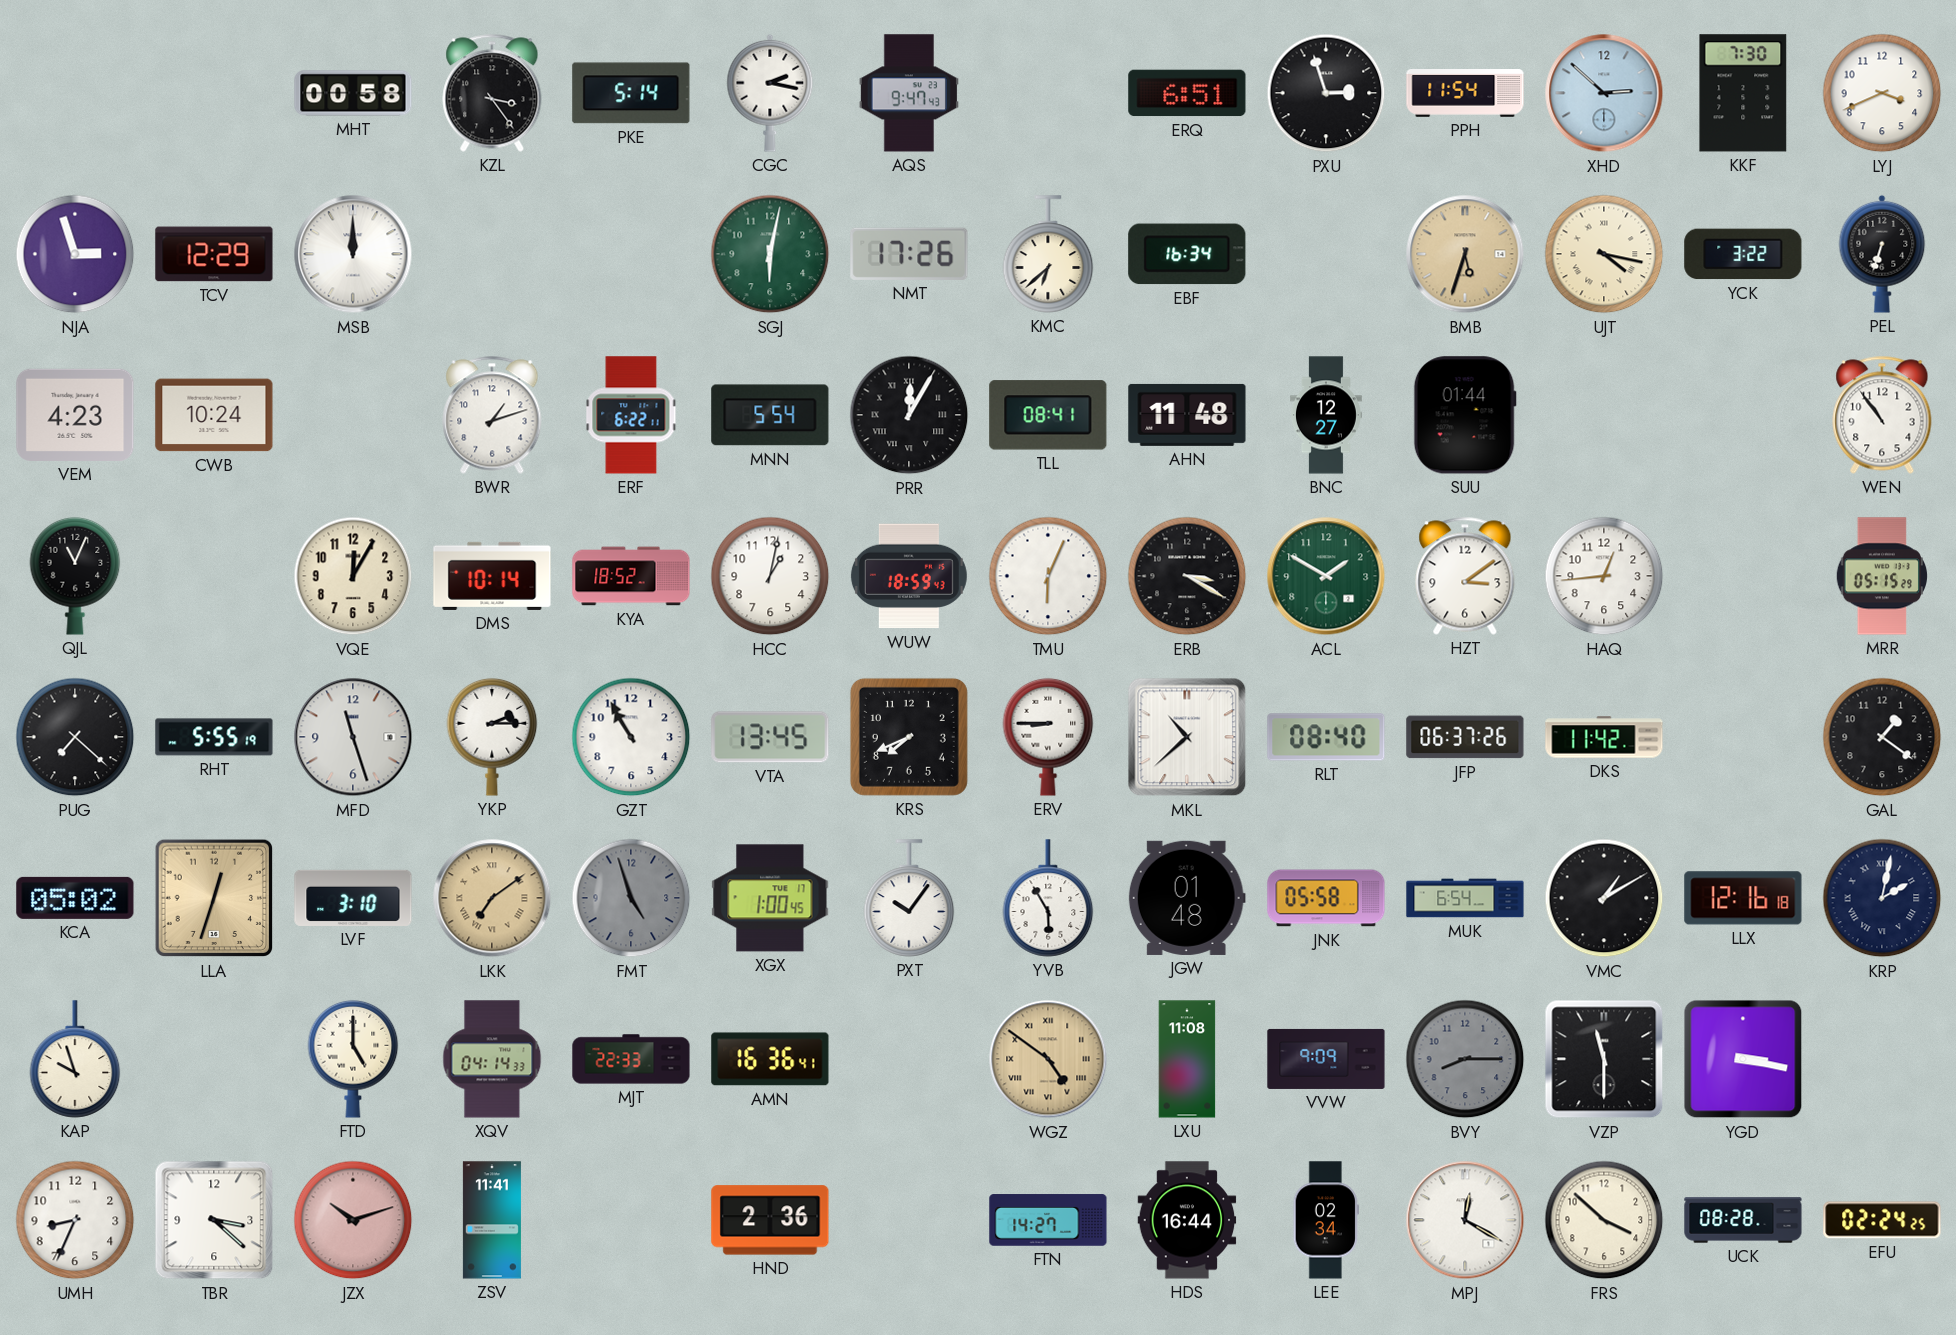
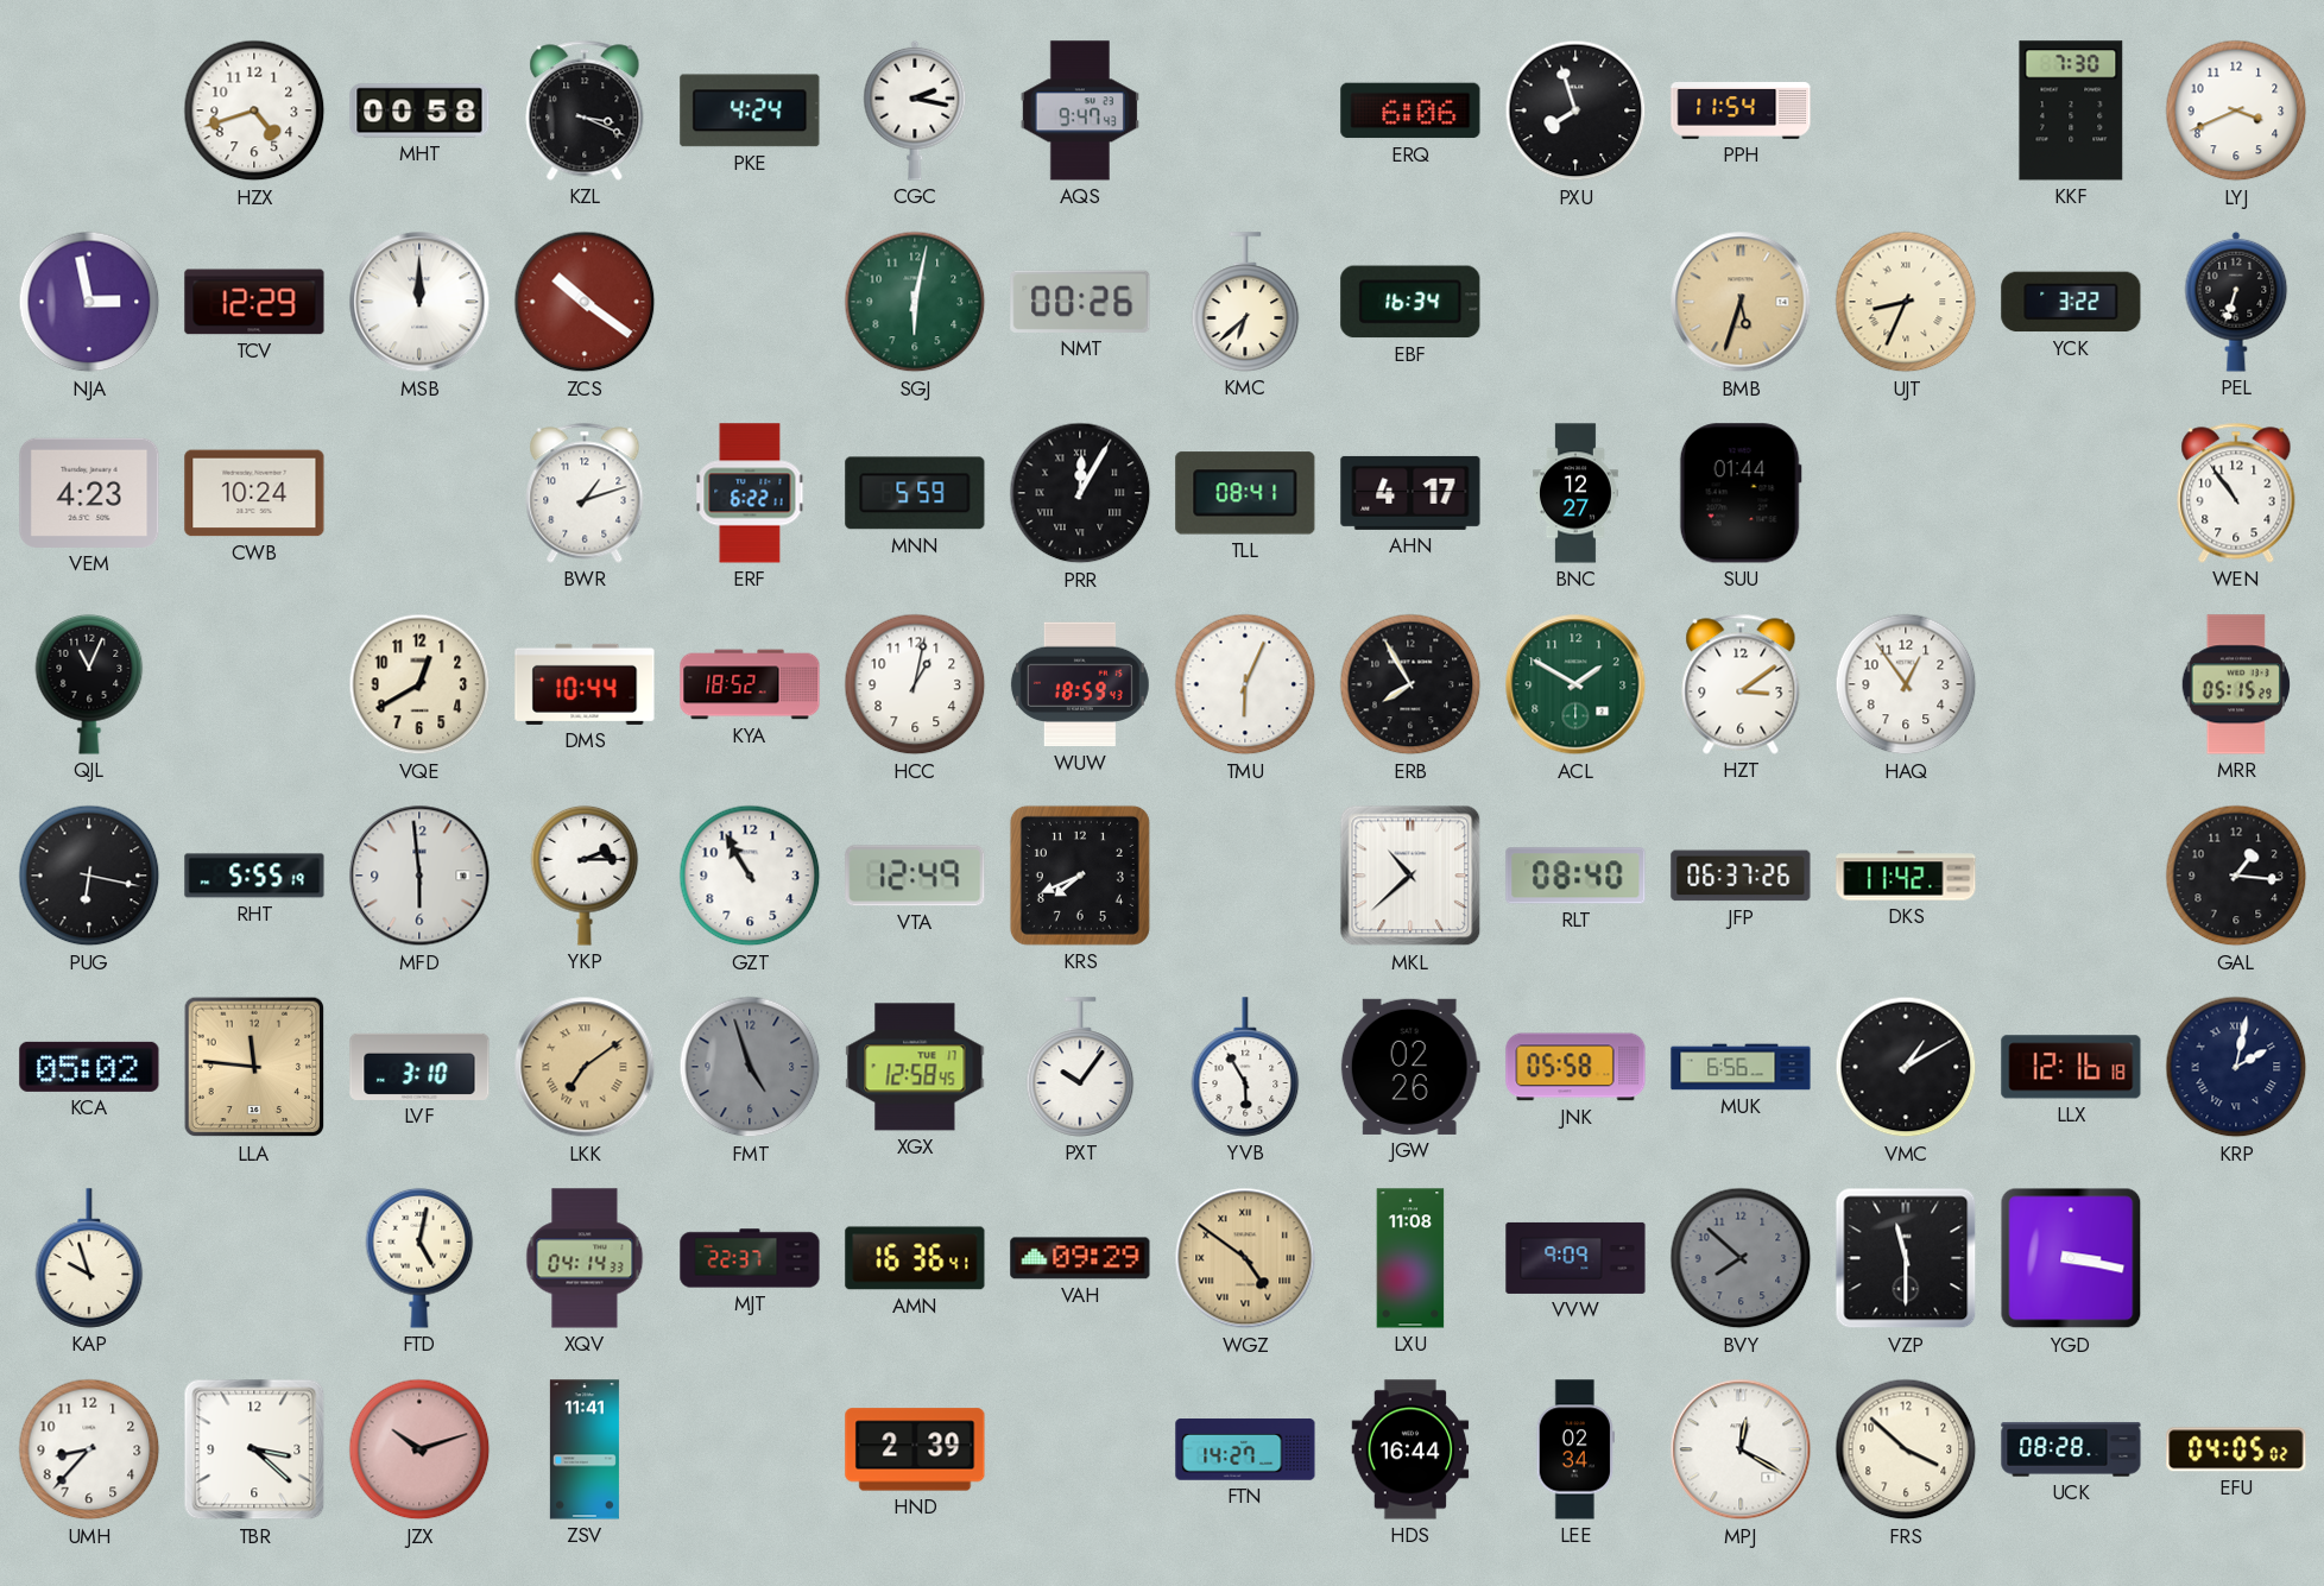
HZX: none -> 4:42
KZL: 3:24 -> 3:19
PKE: 5:14 -> 4:24
ERQ: 6:51 -> 6:06
PXU: 2:57 -> 7:57
XHD: 2:52 -> none
NJA: 2:57 -> 2:58
ZCS: none -> 10:21
NMT: 17:26 -> 00:26
UJT: 4:17 -> 8:34
MNN: 5:54 -> 5:59
AHN: 11:48 -> 4:17
VQE: 12:05 -> 12:40
DMS: 10:14 -> 10:44
ERB: 3:20 -> 7:55
HAQ: 12:44 -> 12:54
PUG: 7:22 -> 6:17
MFD: 11:27 -> 5:59
VTA: 13:45 -> 12:49
ERV: 8:45 -> none
GAL: 1:21 -> 1:16
LLA: 12:33 -> 11:46
XGX: 1:00 -> 12:58
JGW: 01:48 -> 02:26
MUK: 6:54 -> 6:56
FTD: 5:00 -> 5:02
MJT: 22:33 -> 22:37
VAH: none -> 09:29
BVY: 8:15 -> 7:52
UMH: 8:34 -> 8:37
HND: 2:36 -> 2:39
EFU: 02:24 -> 04:05
